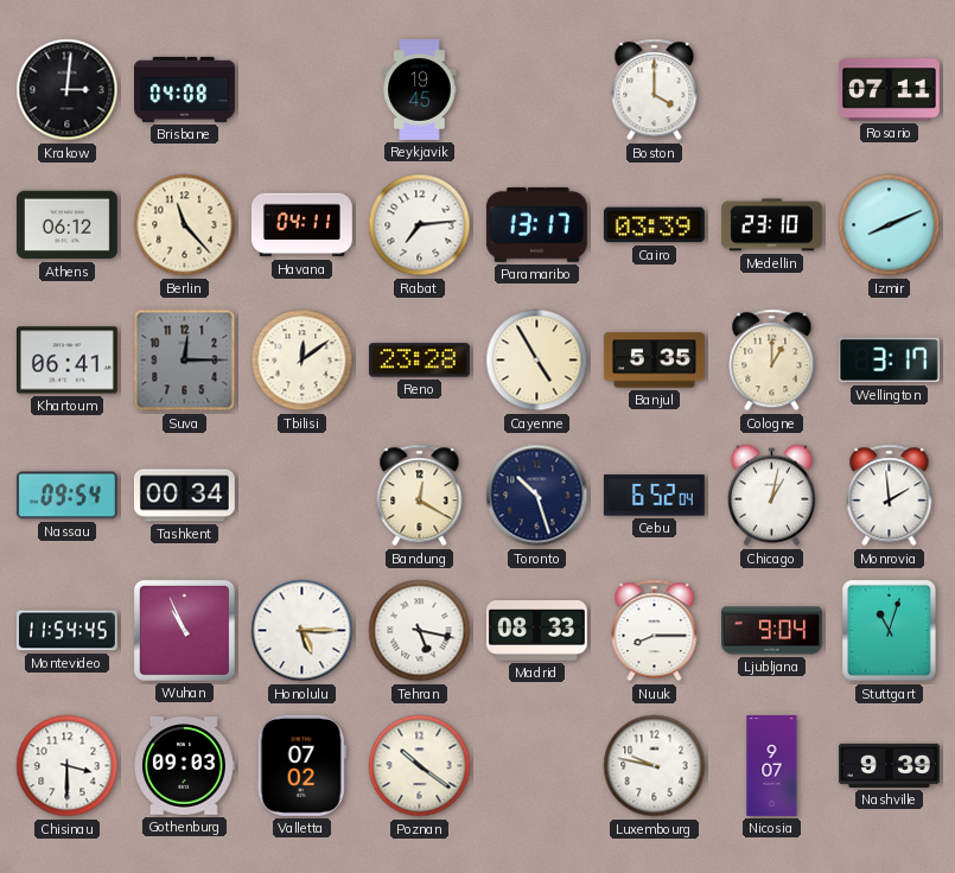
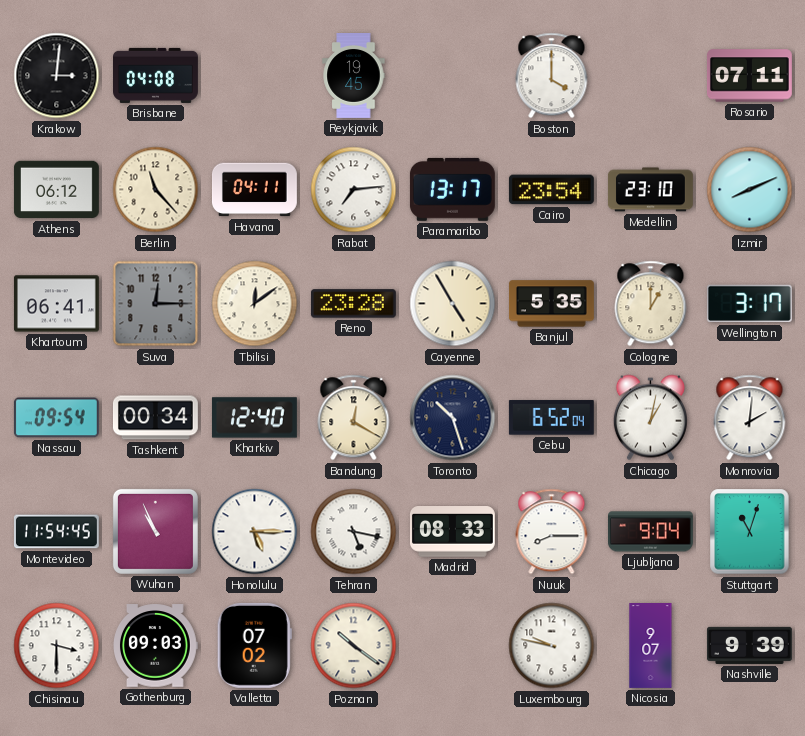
Cairo: 03:39 -> 23:54
Kharkiv: none -> 12:40
Monrovia: 1:59 -> 2:01
